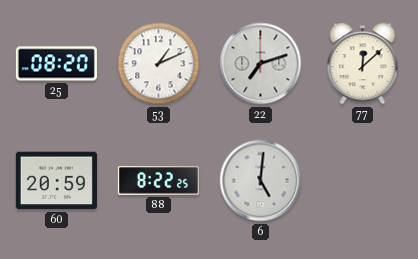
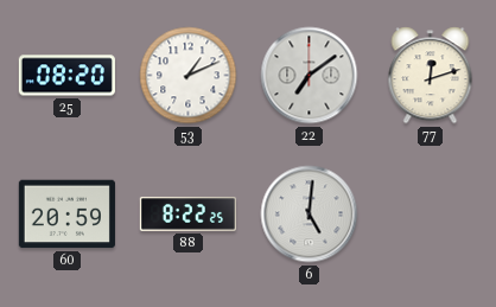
22: 7:12 -> 7:09
77: 12:08 -> 12:12
